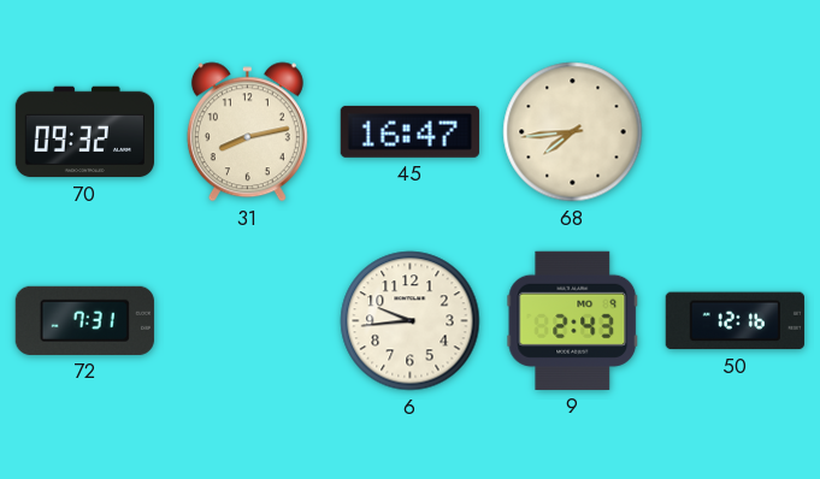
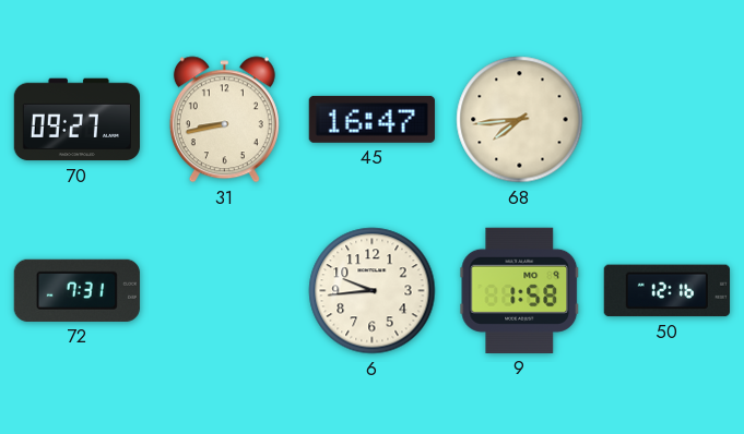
70: 09:32 -> 09:27
31: 8:13 -> 8:43
9: 2:43 -> 1:58
